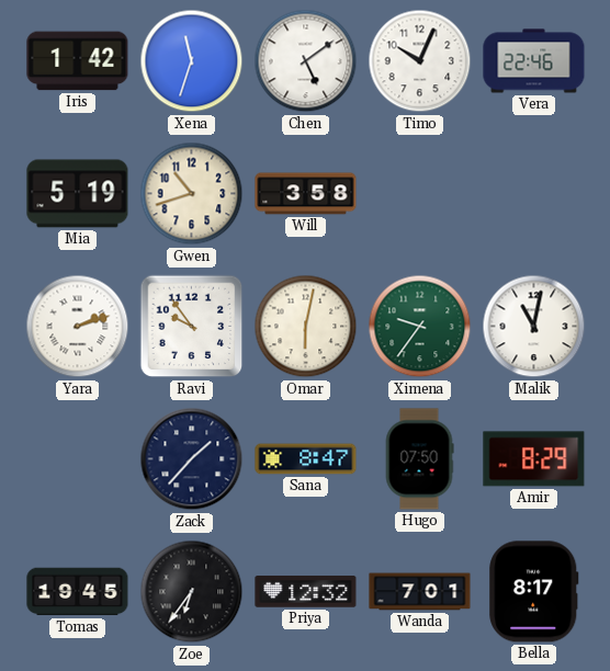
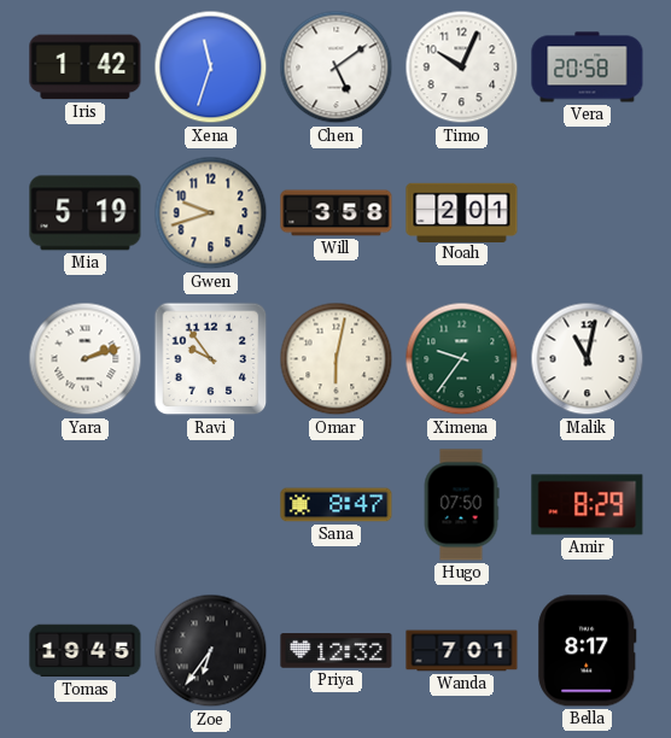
Vera: 22:46 -> 20:58
Gwen: 10:42 -> 9:42
Noah: none -> 2:01
Zack: 1:37 -> none
